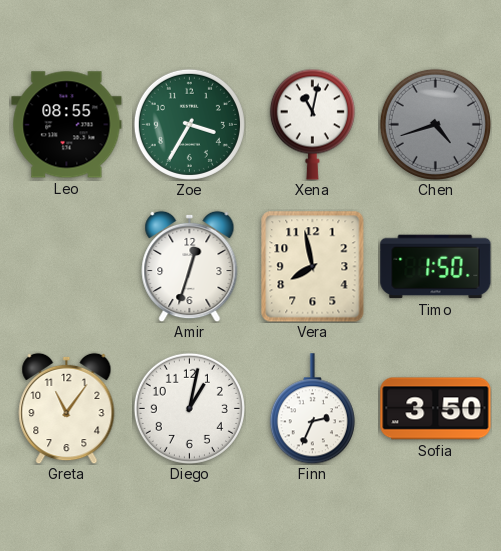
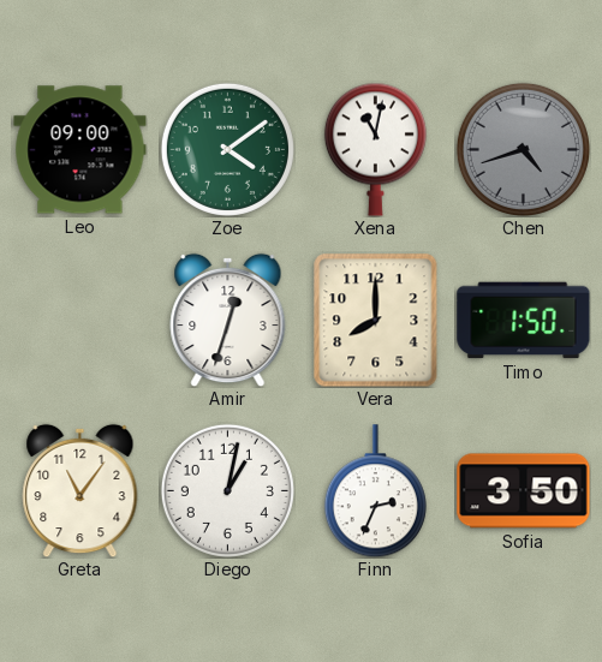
Leo: 08:55 -> 09:00
Zoe: 3:35 -> 4:09
Vera: 7:58 -> 8:00
